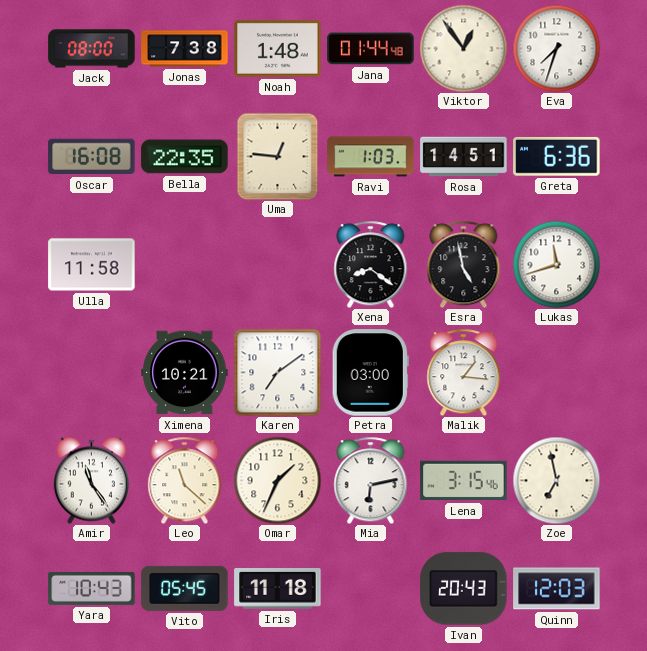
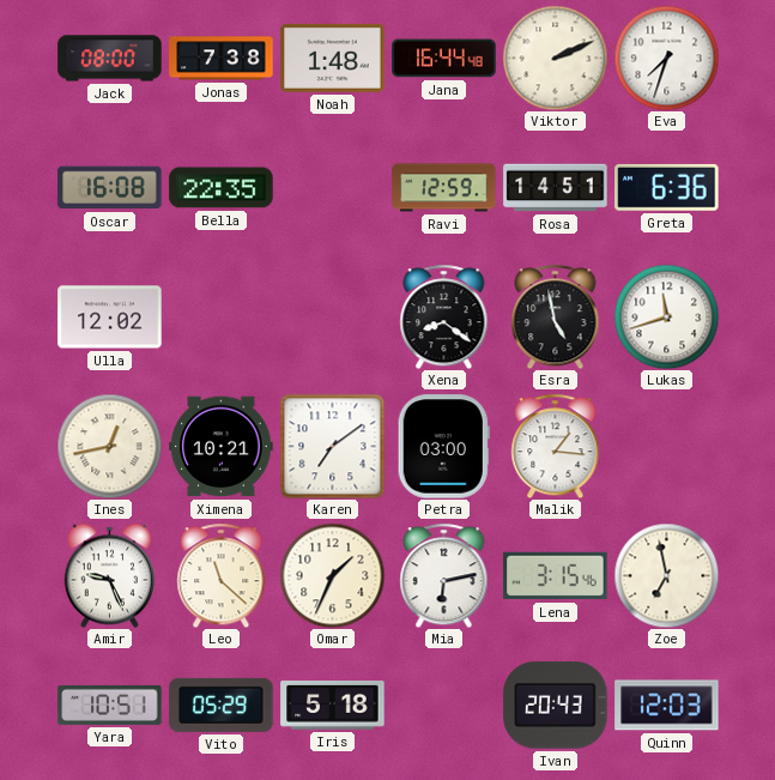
Jana: 01:44 -> 16:44
Viktor: 12:54 -> 2:11
Uma: 12:46 -> none
Ravi: 1:03 -> 12:59
Ulla: 11:58 -> 12:02
Ines: none -> 12:43
Amir: 11:24 -> 9:26
Yara: 10:43 -> 10:51
Vito: 05:45 -> 05:29
Iris: 11:18 -> 5:18
